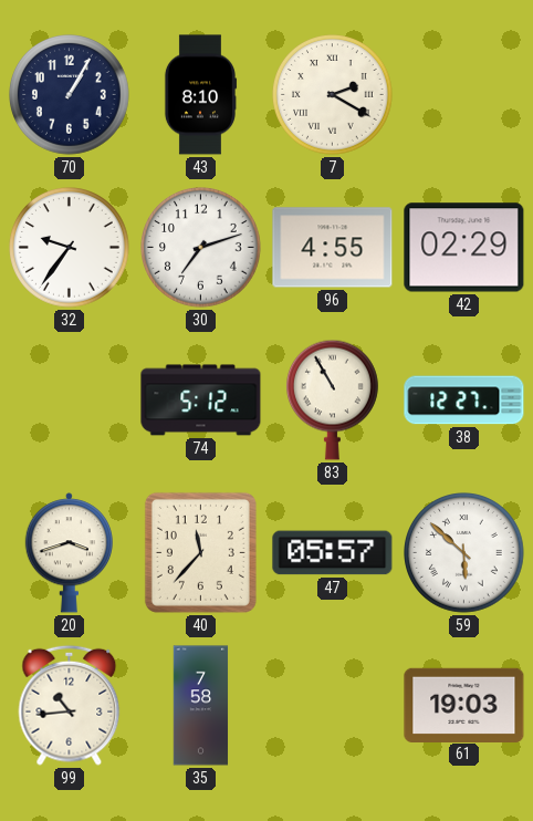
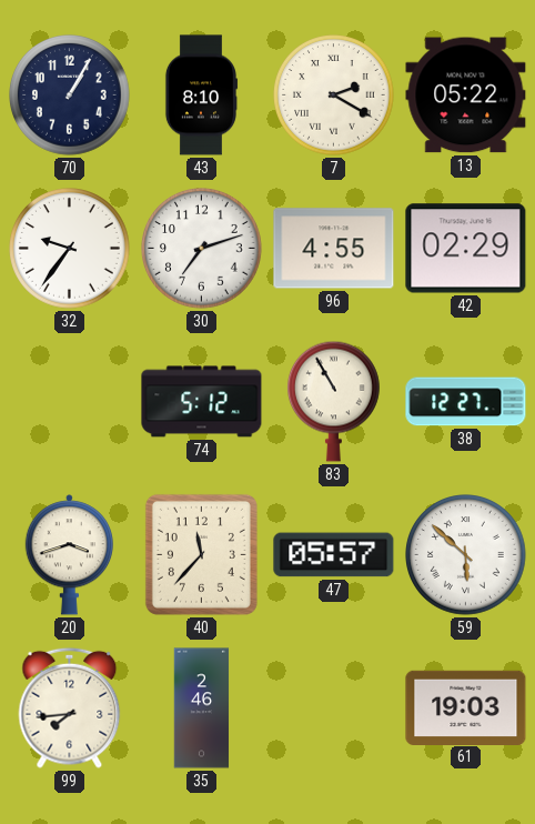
13: none -> 05:22
99: 10:44 -> 7:44
35: 7:58 -> 2:46
